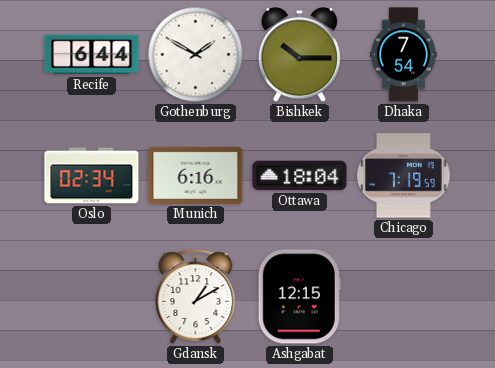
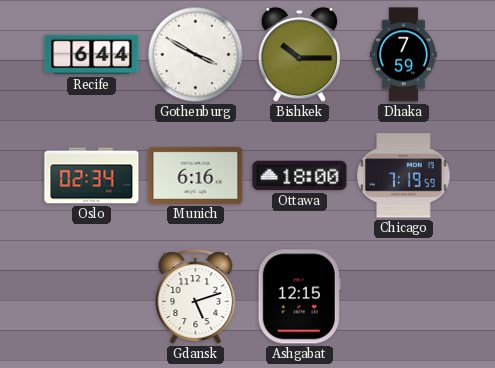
Gothenburg: 1:50 -> 3:50
Dhaka: 7:54 -> 7:59
Ottawa: 18:04 -> 18:00
Gdansk: 1:10 -> 5:12
